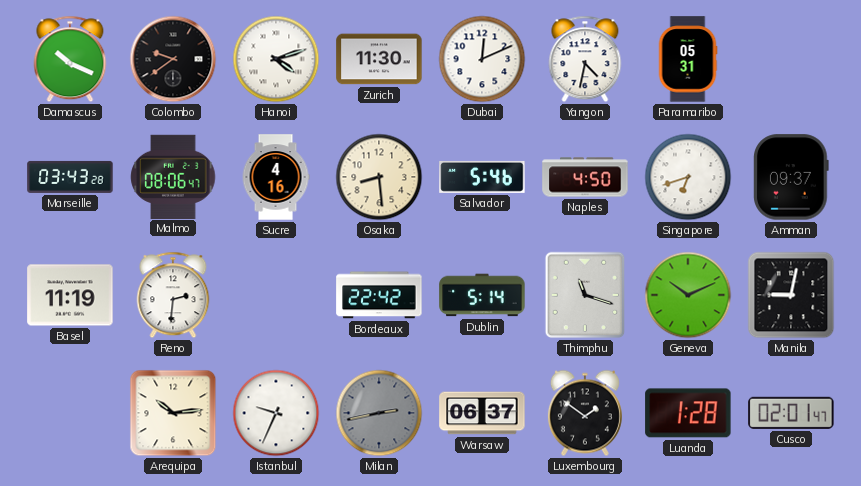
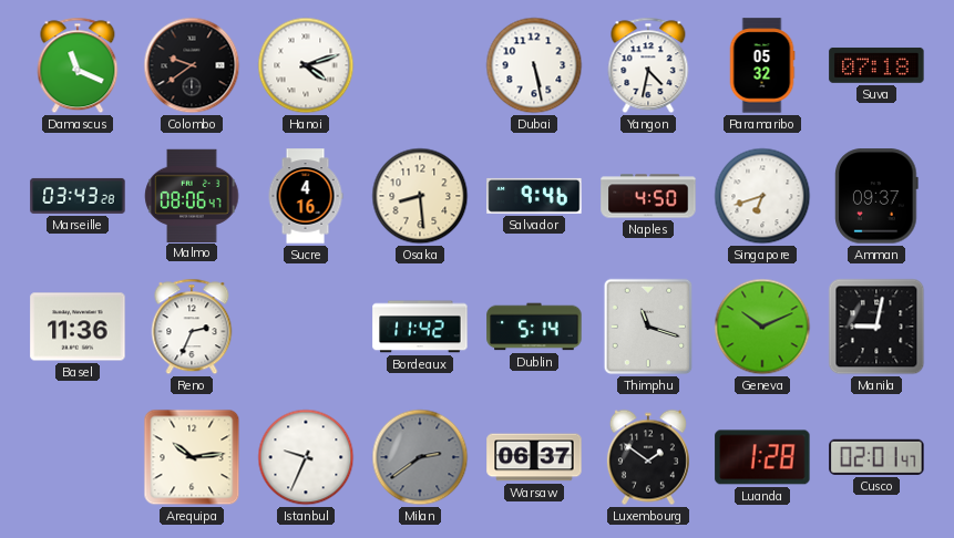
Damascus: 10:19 -> 11:19
Zurich: 11:30 -> none
Dubai: 12:11 -> 5:28
Paramaribo: 05:31 -> 05:32
Suva: none -> 07:18
Salvador: 5:46 -> 9:46
Basel: 11:19 -> 11:36
Reno: 2:31 -> 2:34
Bordeaux: 22:42 -> 11:42
Milan: 2:43 -> 2:39
